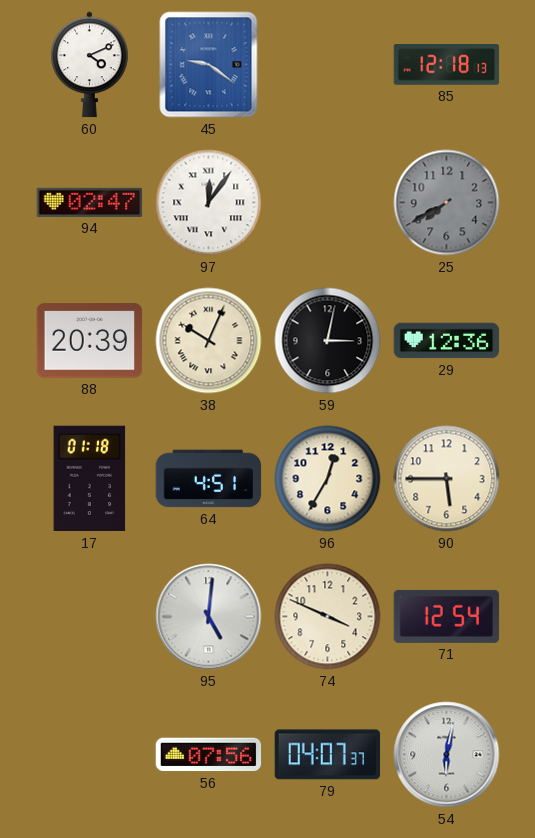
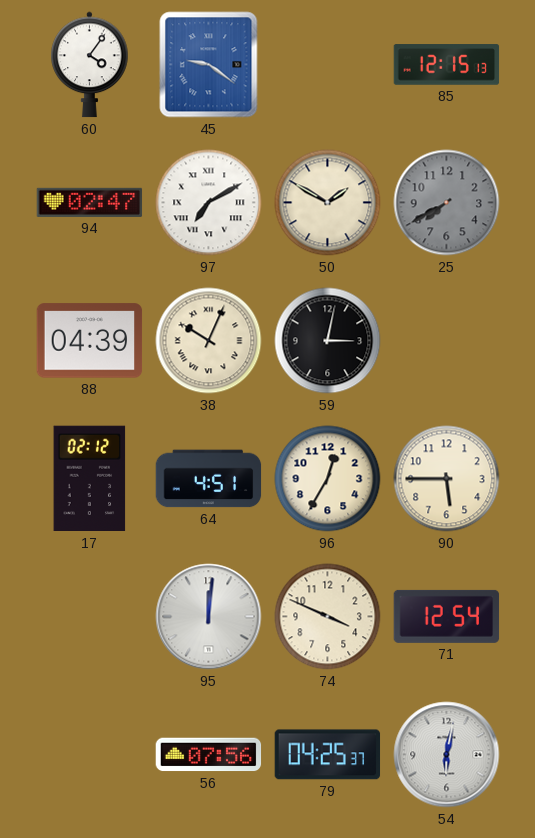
60: 4:11 -> 4:06
85: 12:18 -> 12:15
97: 12:06 -> 7:10
50: none -> 1:50
88: 20:39 -> 04:39
29: 12:36 -> none
17: 01:18 -> 02:12
95: 5:01 -> 12:01
79: 04:07 -> 04:25
